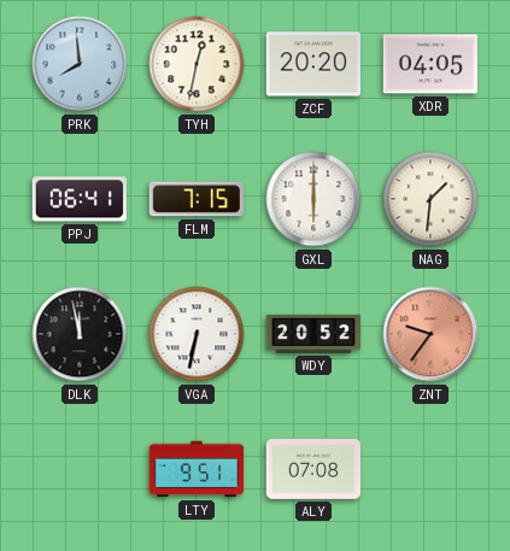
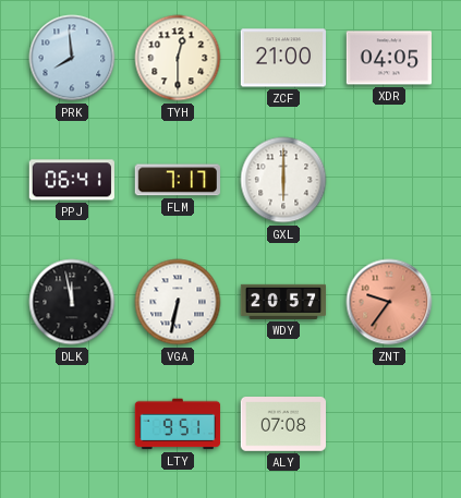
TYH: 12:32 -> 12:30
ZCF: 20:20 -> 21:00
FLM: 7:15 -> 7:17
NAG: 1:31 -> none
WDY: 20:52 -> 20:57
